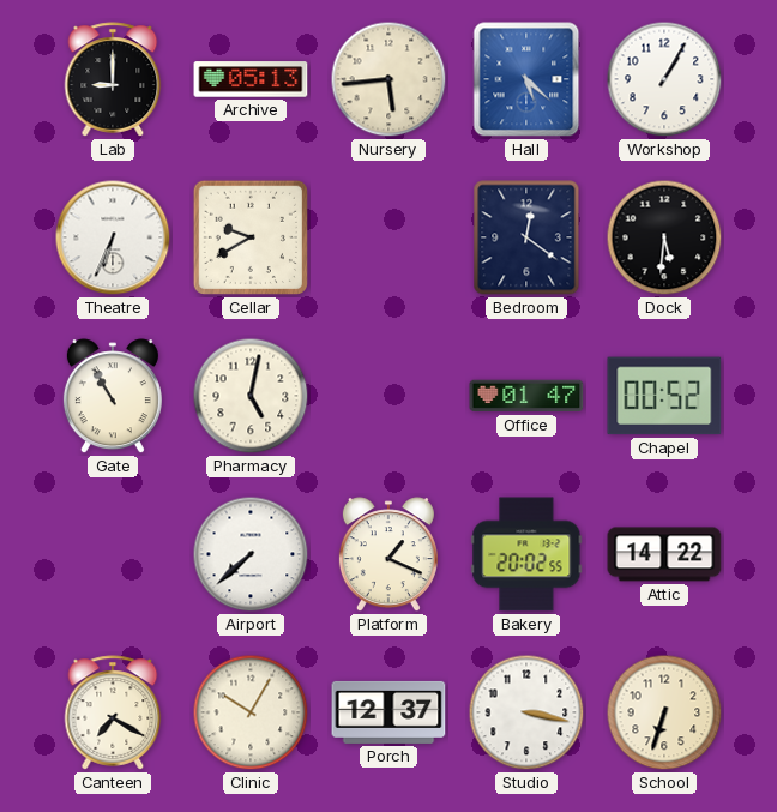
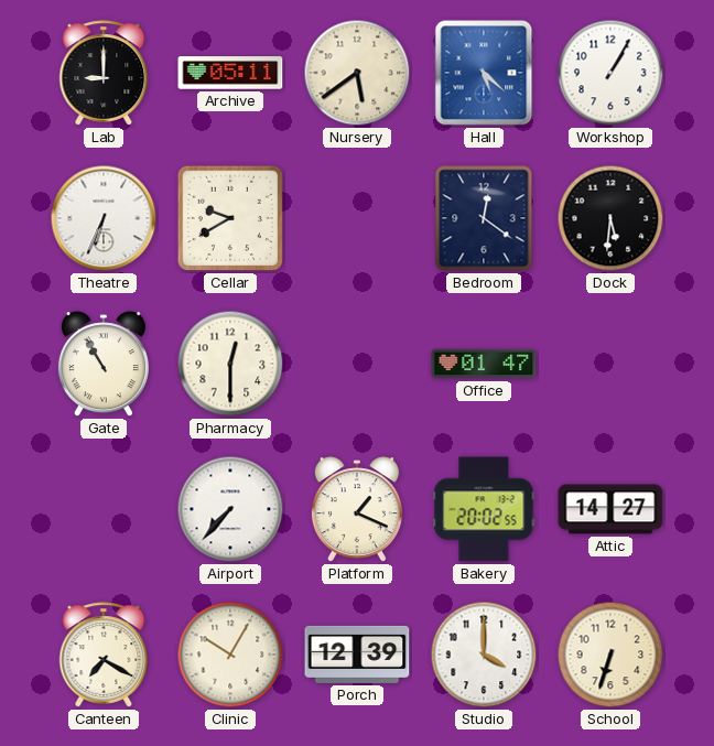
Archive: 05:13 -> 05:11
Nursery: 5:44 -> 5:39
Pharmacy: 5:02 -> 12:30
Chapel: 00:52 -> none
Airport: 7:38 -> 7:37
Attic: 14:22 -> 14:27
Porch: 12:37 -> 12:39
Studio: 3:17 -> 4:00
